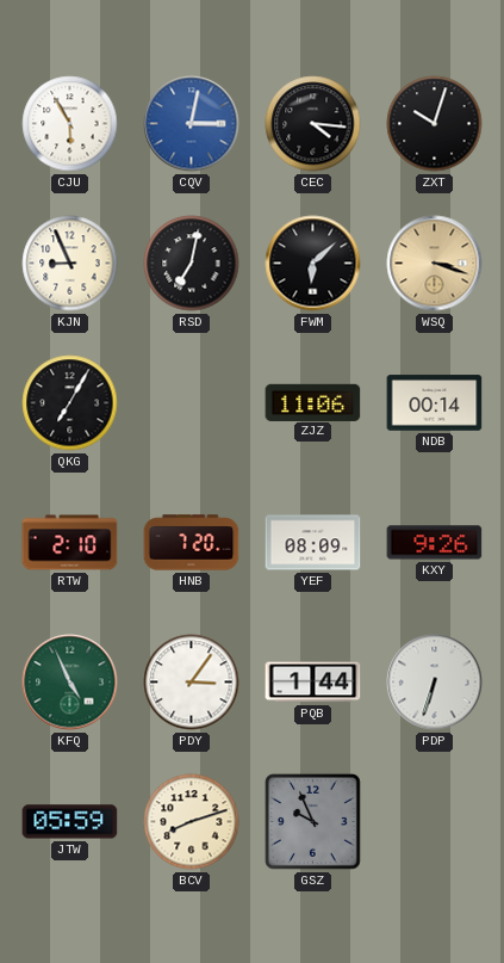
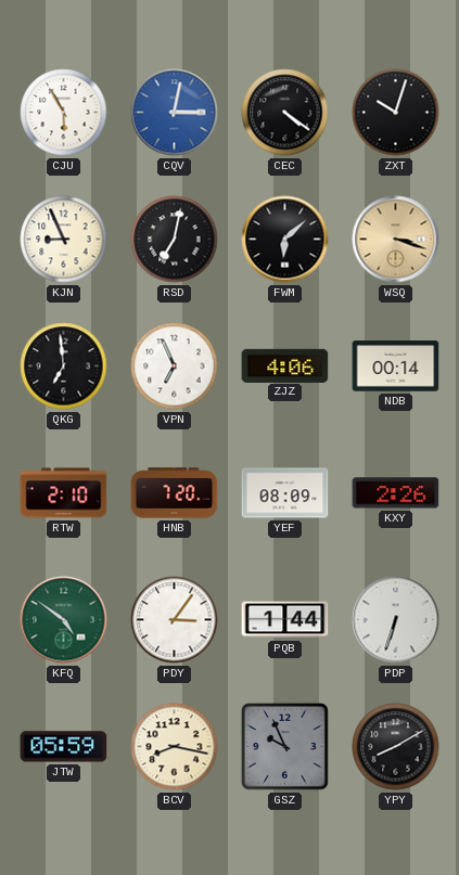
CEC: 4:16 -> 4:21
QKG: 7:05 -> 6:59
VPN: none -> 6:56
ZJZ: 11:06 -> 4:06
KXY: 9:26 -> 2:26
KFQ: 4:56 -> 4:51
BCV: 8:12 -> 8:17
YPY: none -> 8:10
